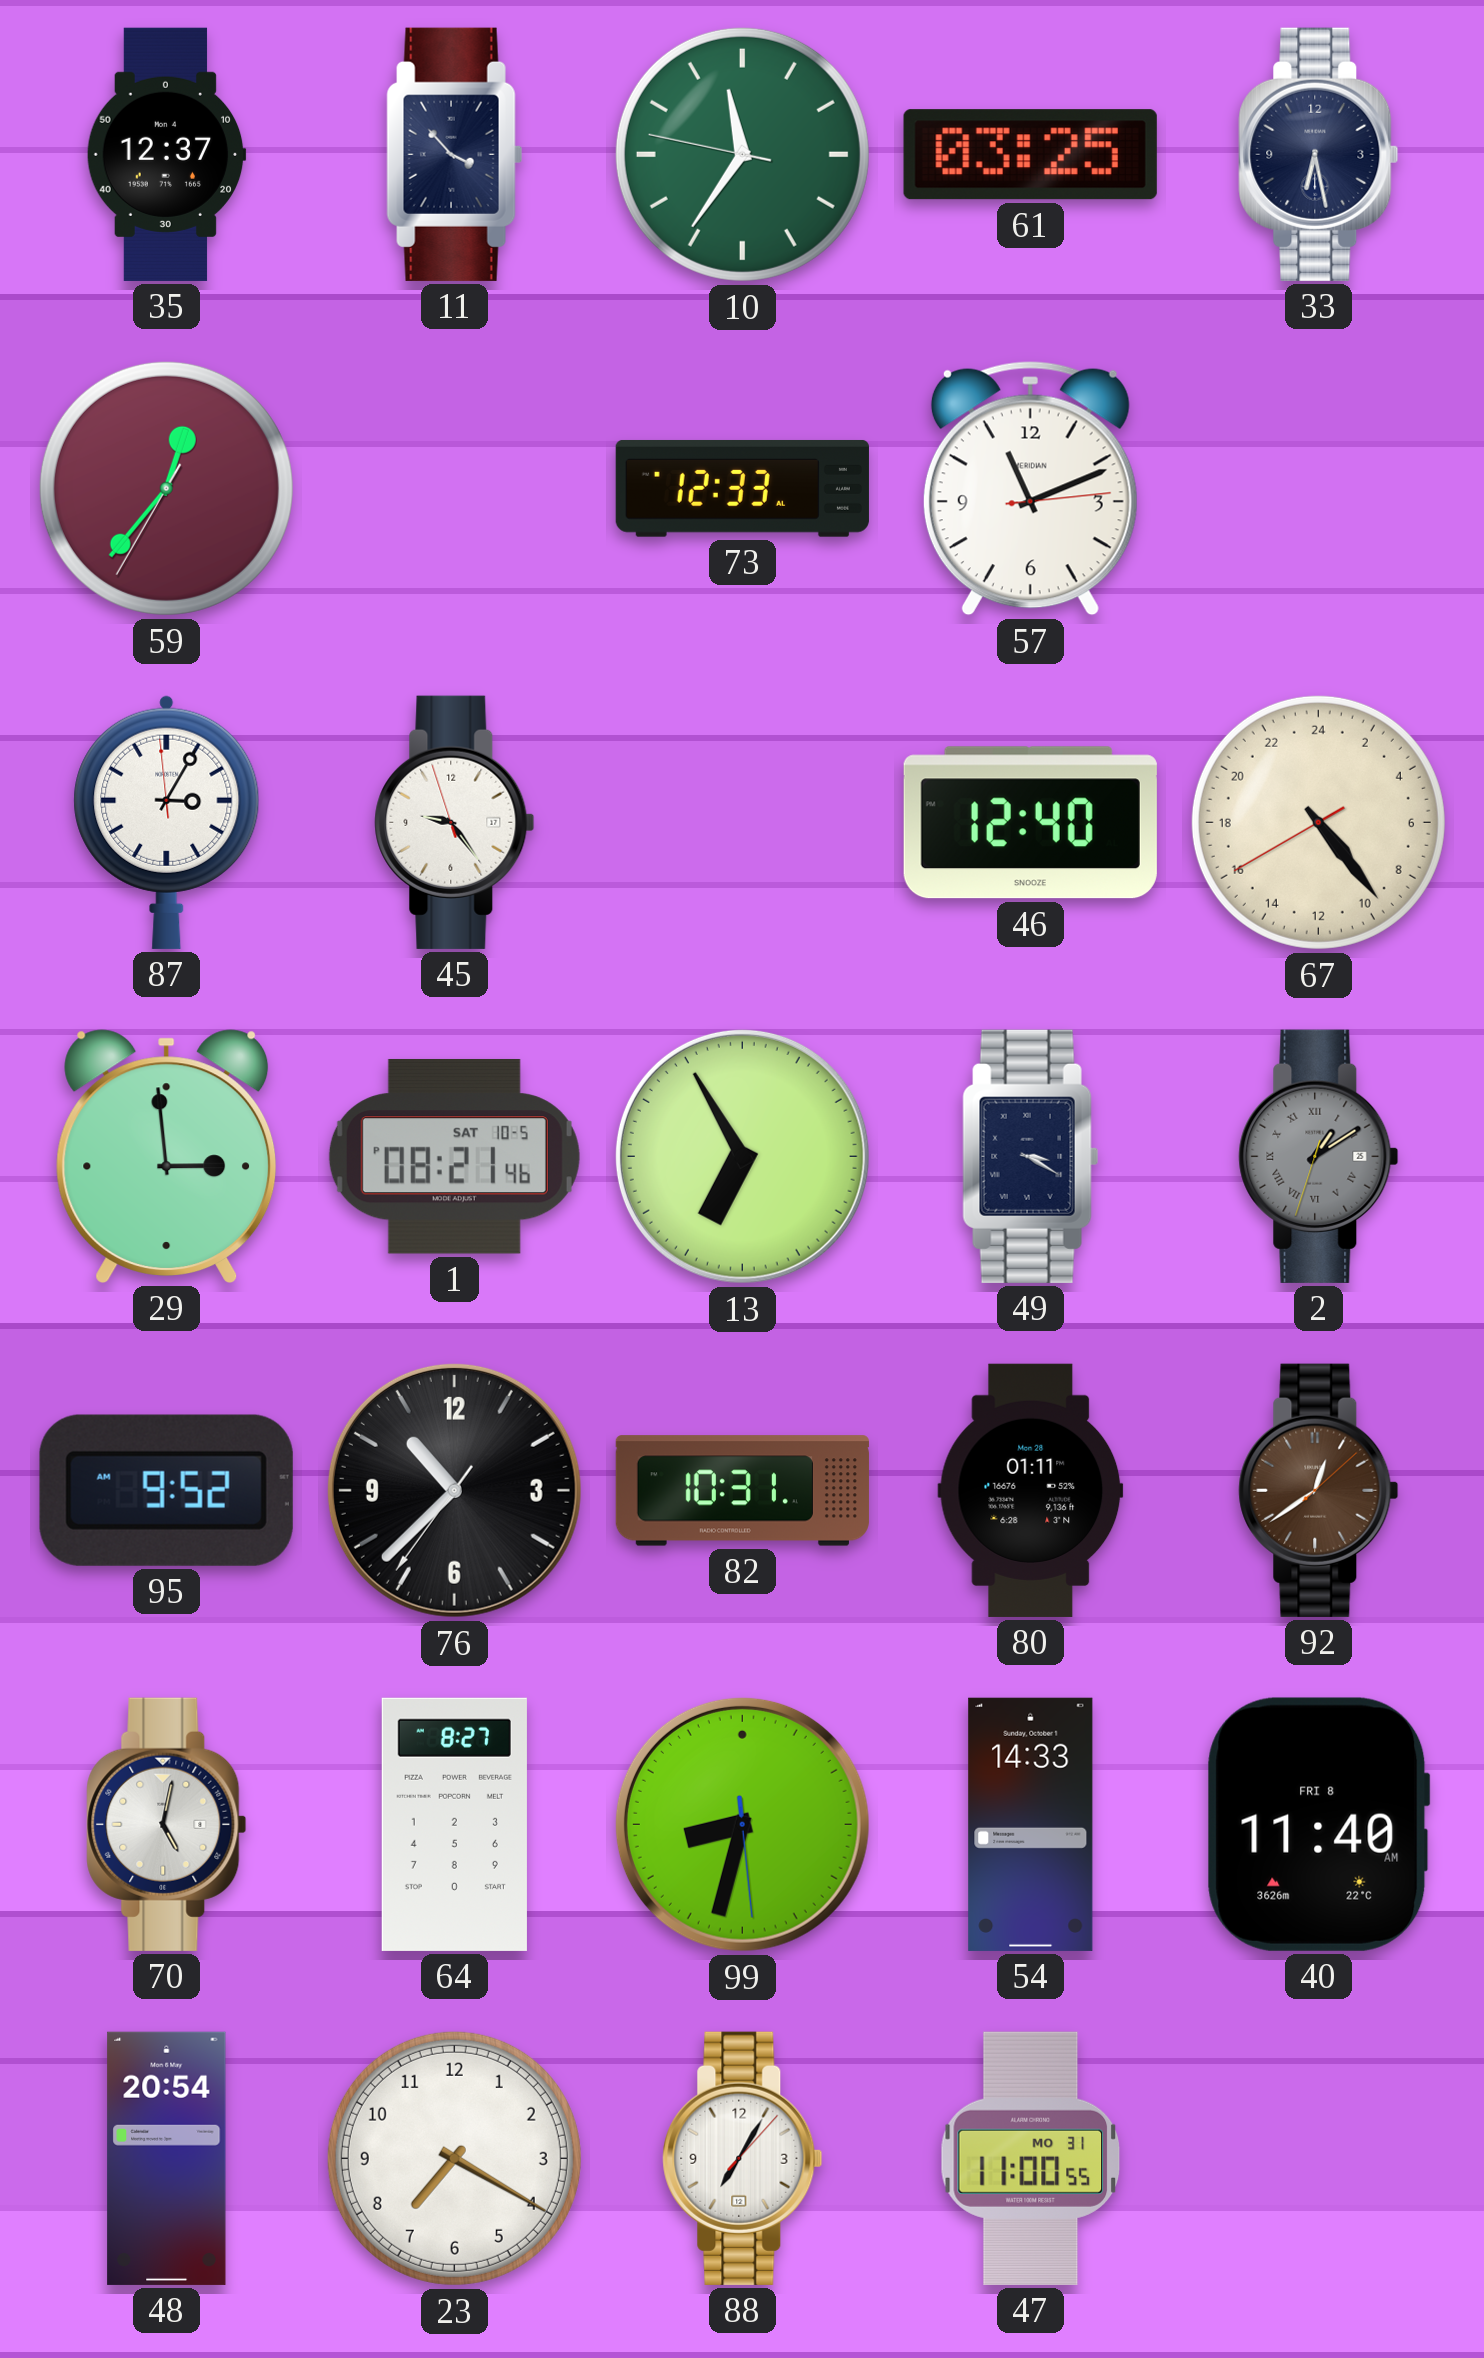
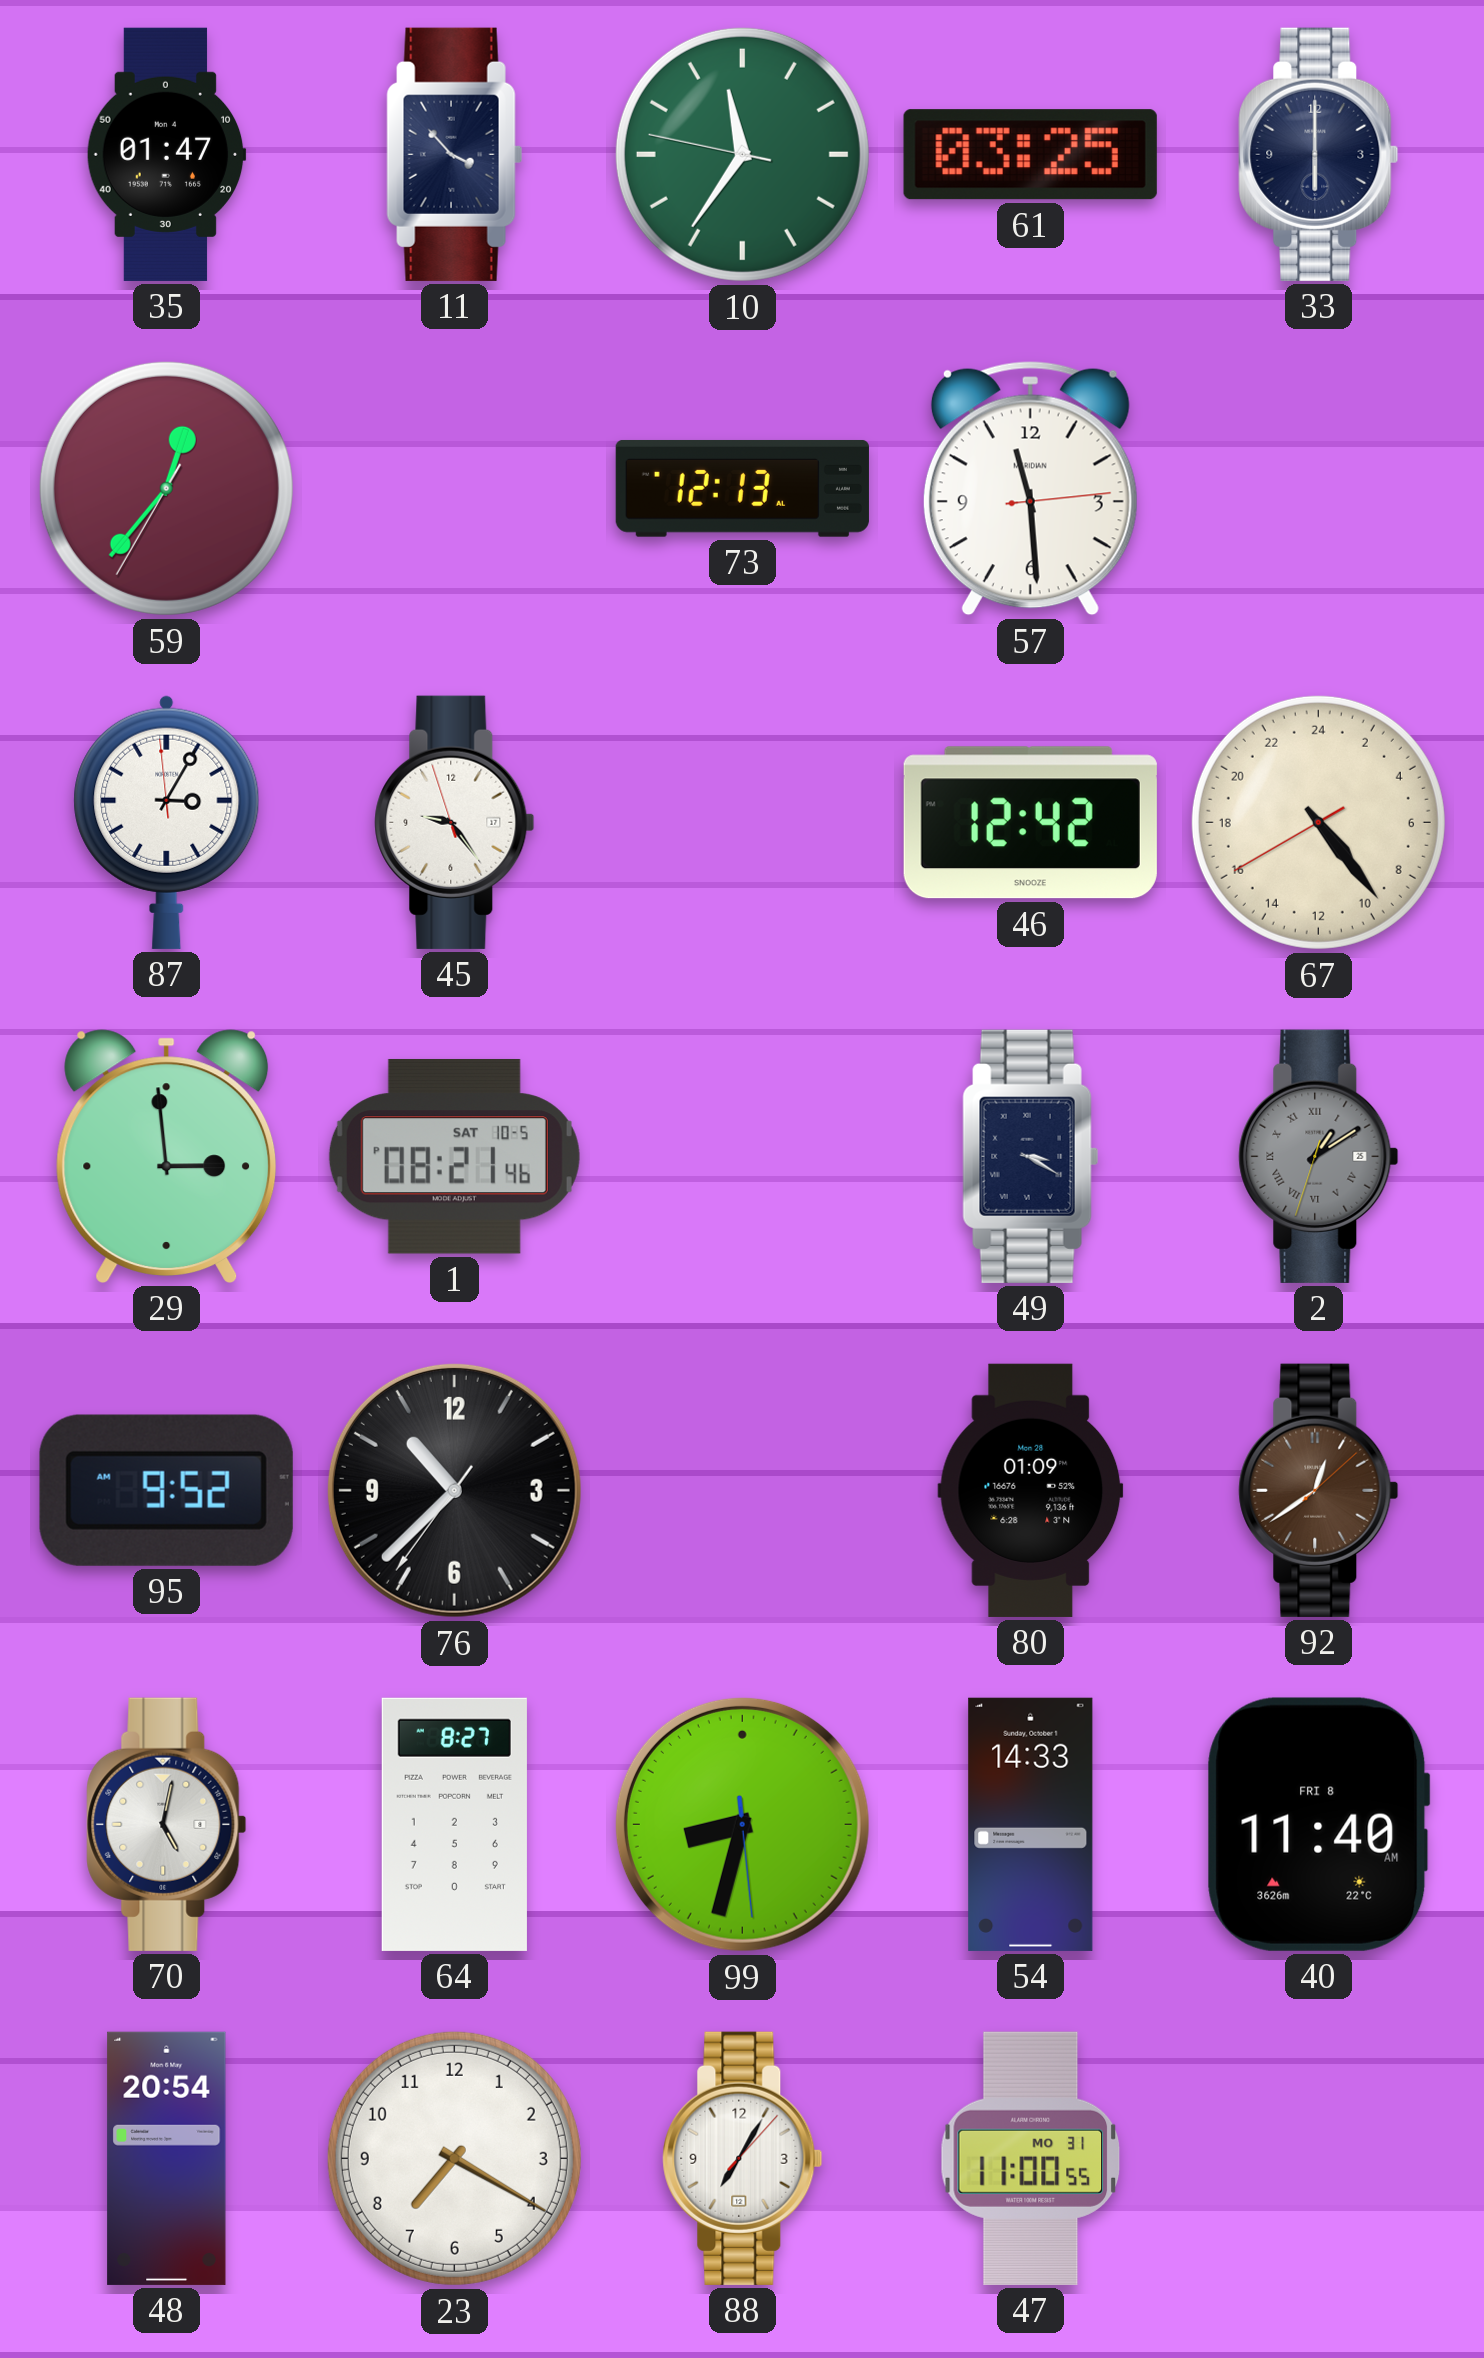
35: 12:37 -> 01:47
33: 6:28 -> 6:00
73: 12:33 -> 12:13
57: 11:11 -> 11:29
46: 12:40 -> 12:42
13: 6:55 -> none
82: 10:31 -> none
80: 01:11 -> 01:09
